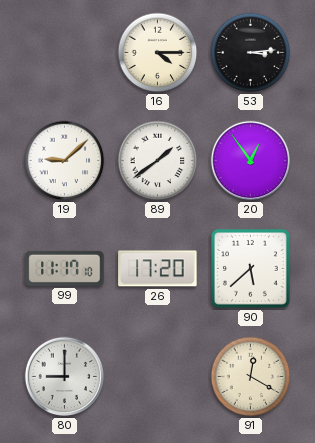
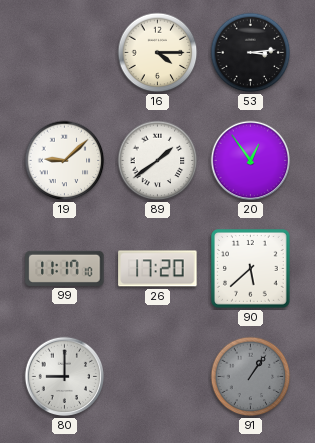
91: 12:20 -> 1:06
91 dial: cream -> grey
